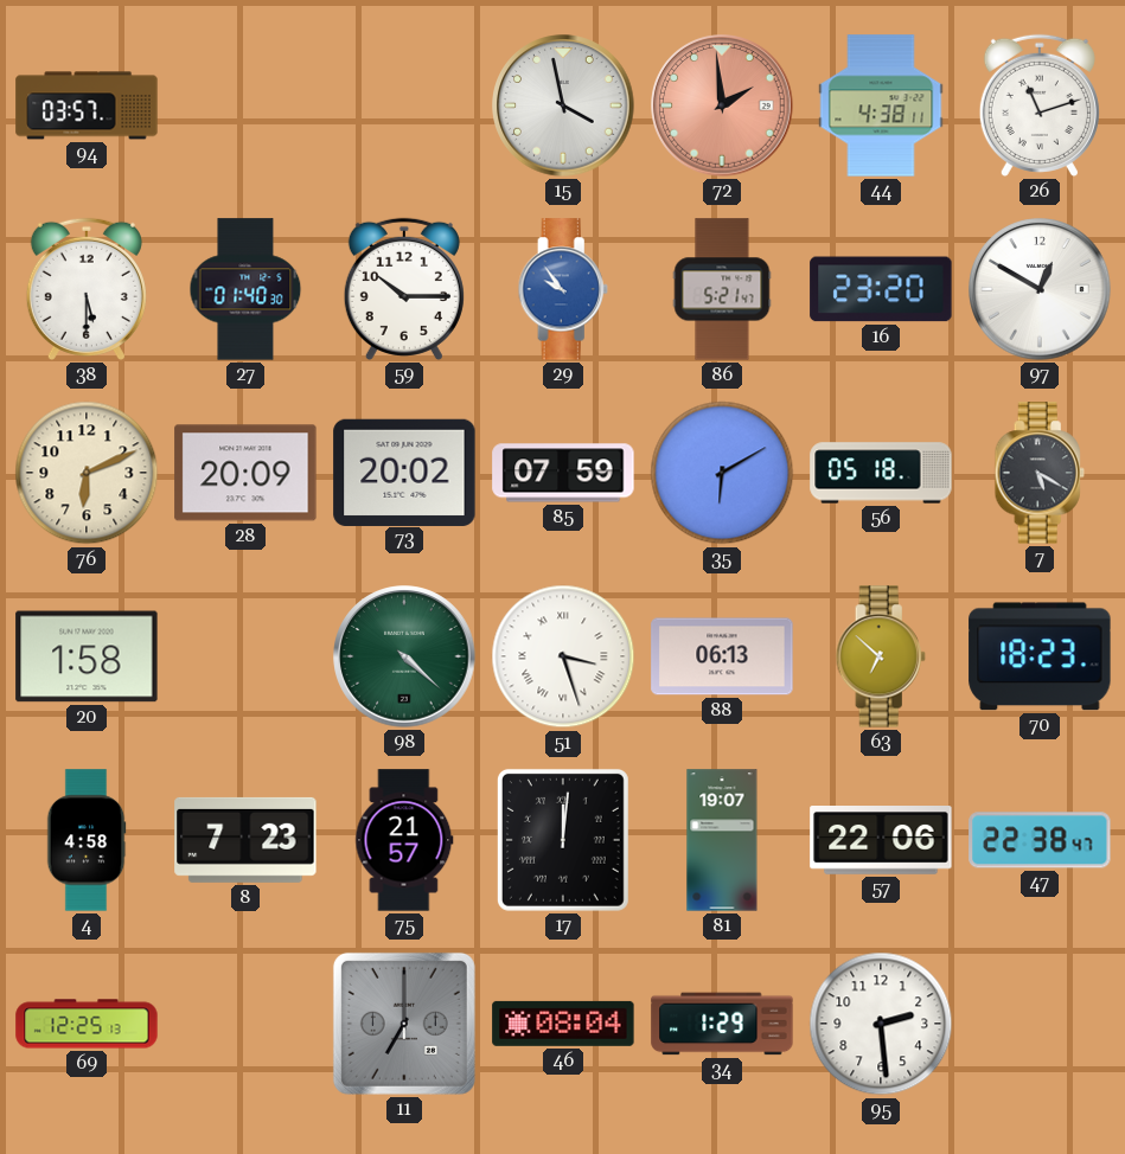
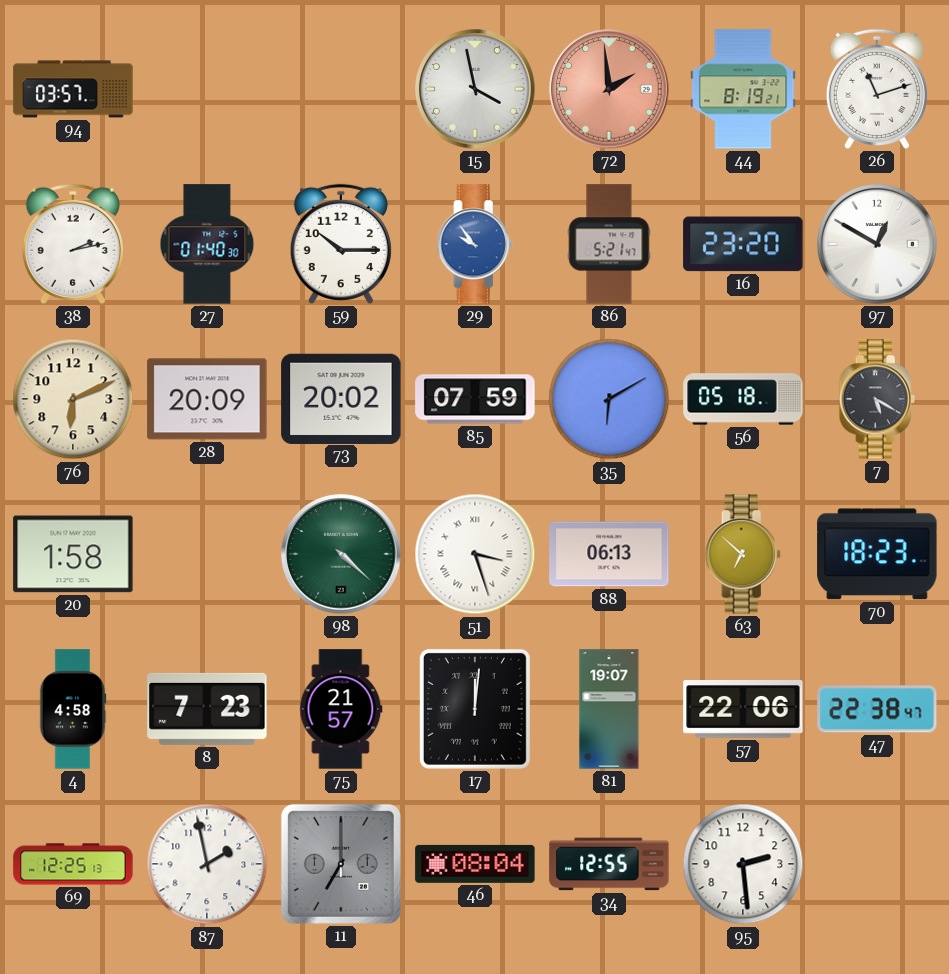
44: 4:38 -> 8:19
38: 5:30 -> 2:13
87: none -> 1:58
34: 1:29 -> 12:55
